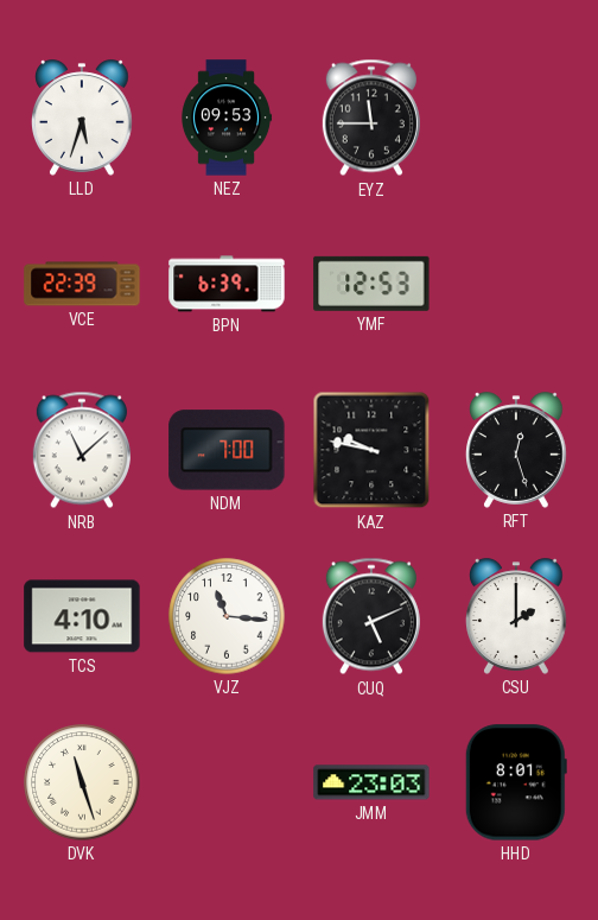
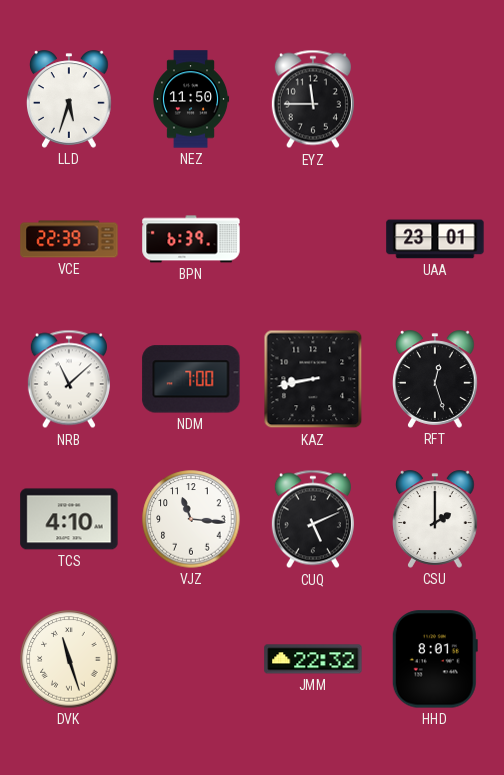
NEZ: 09:53 -> 11:50
YMF: 12:53 -> none
UAA: none -> 23:01
KAZ: 9:47 -> 8:43
JMM: 23:03 -> 22:32
